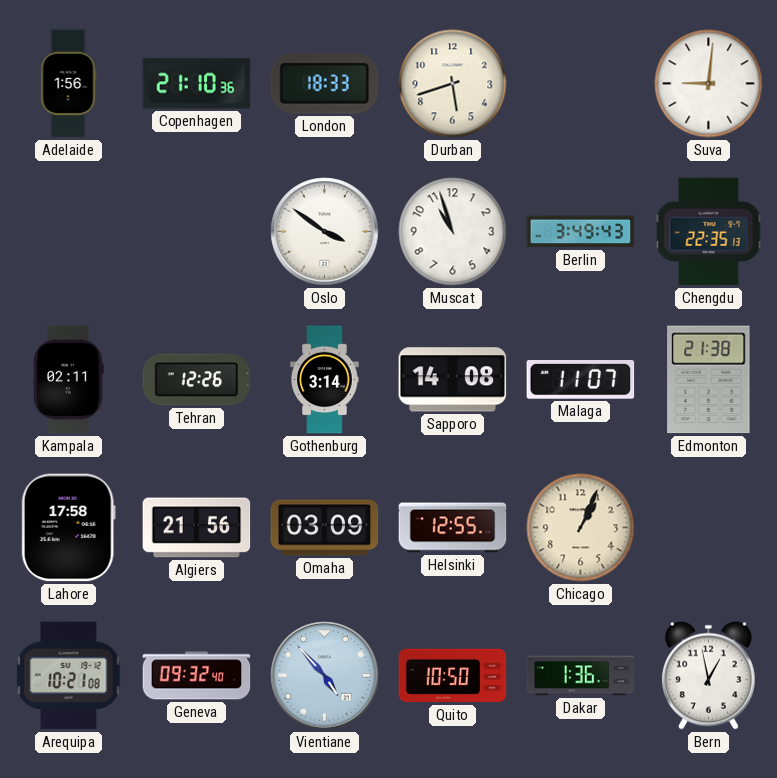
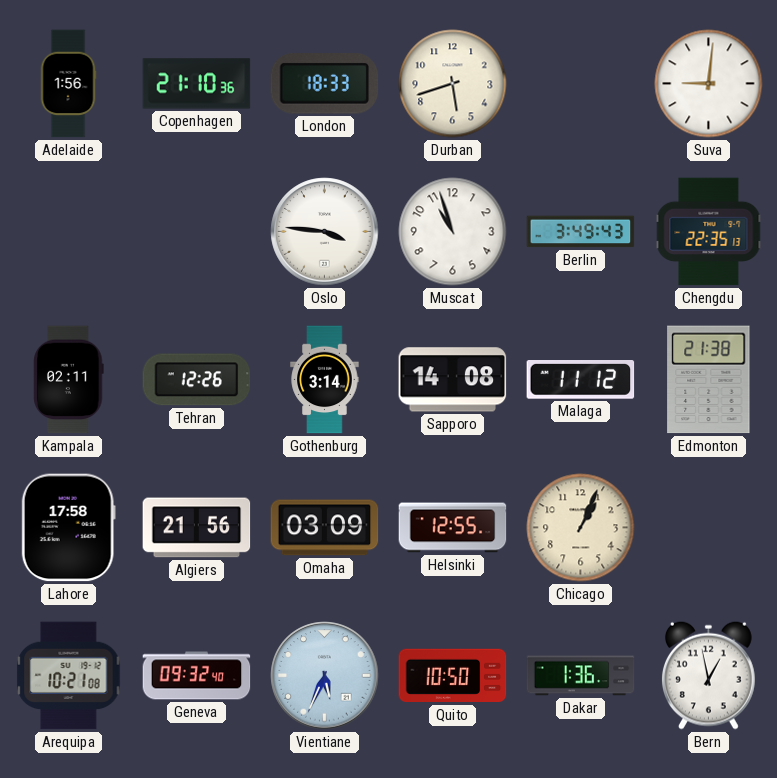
Oslo: 3:51 -> 3:46
Malaga: 11:07 -> 11:12
Vientiane: 4:53 -> 5:34
